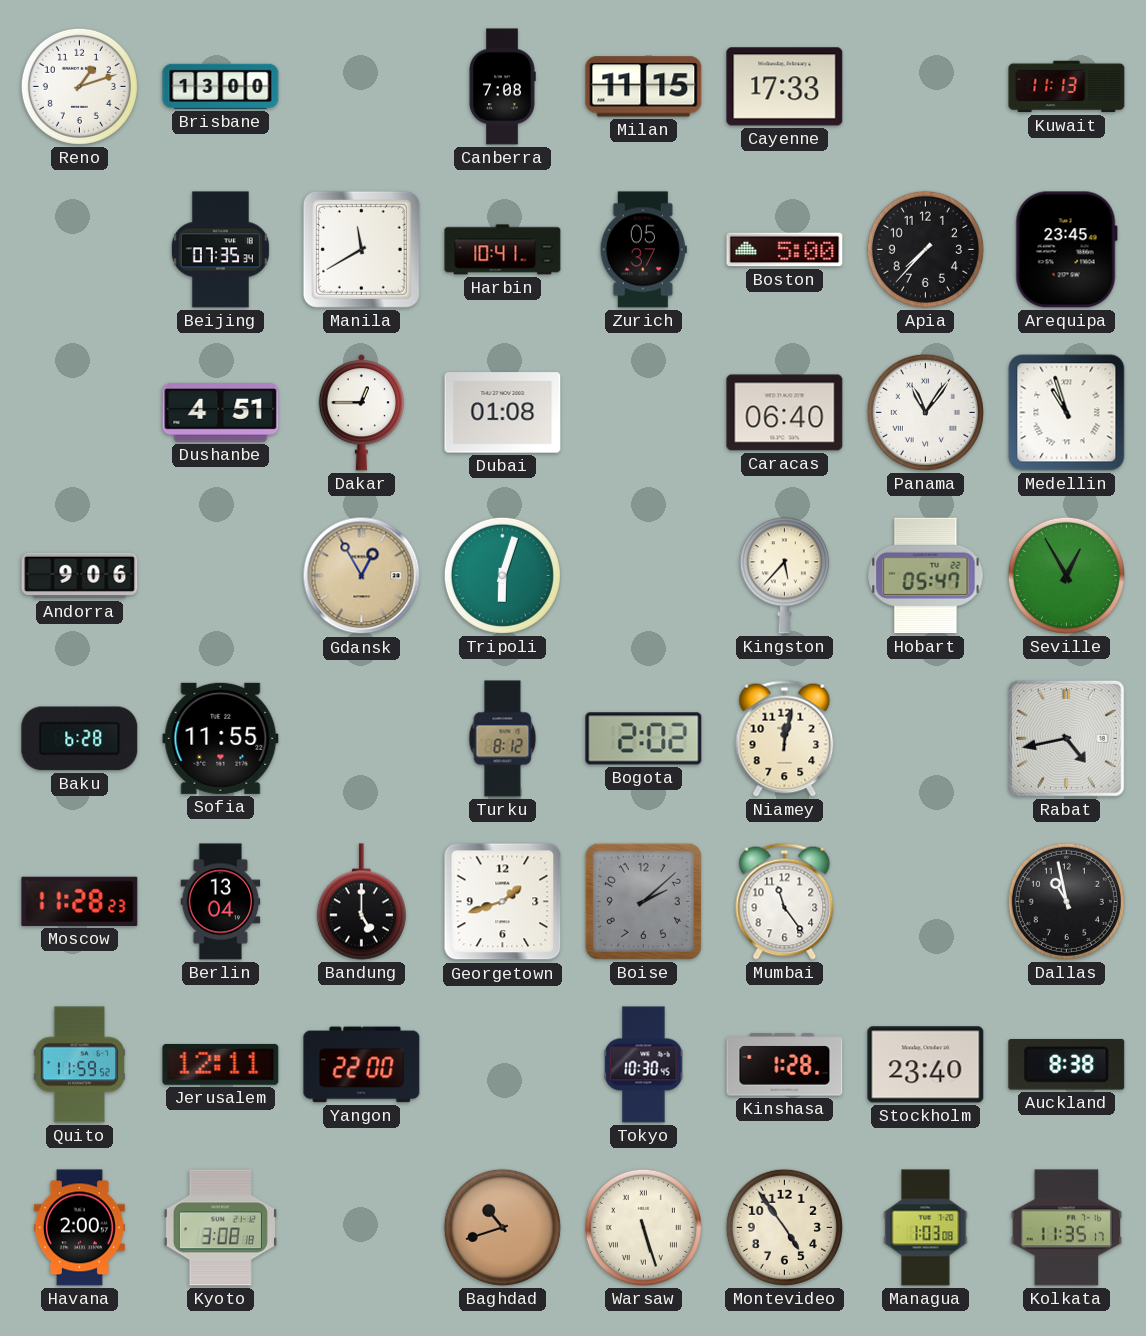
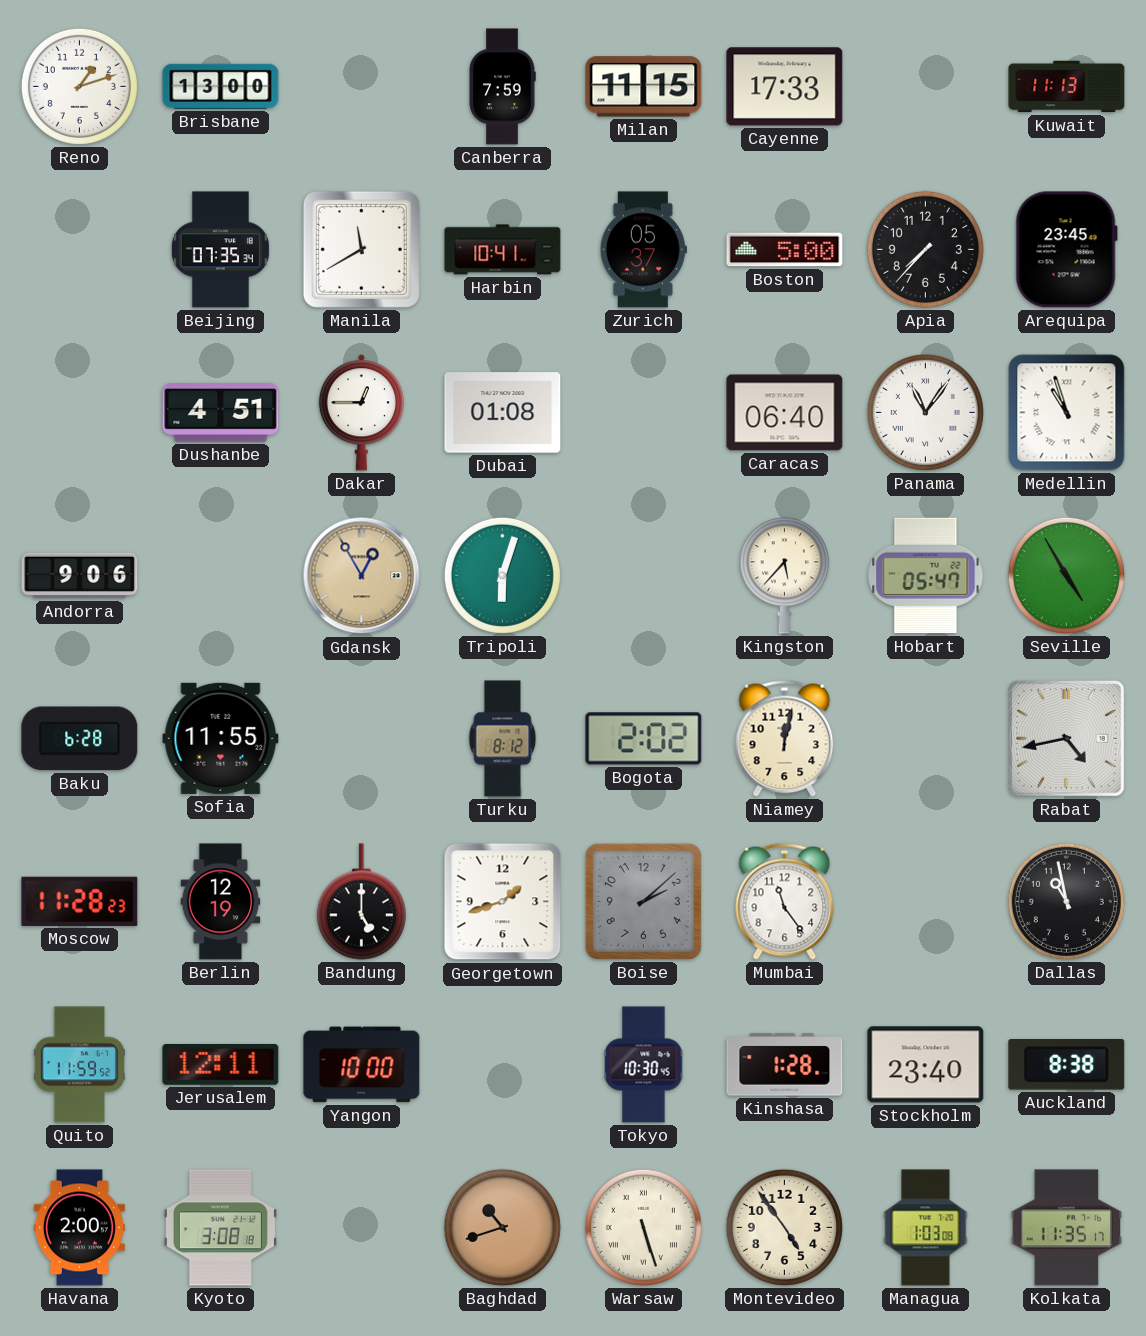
Canberra: 7:08 -> 7:59
Seville: 12:55 -> 4:55
Berlin: 13:04 -> 12:19
Yangon: 22:00 -> 10:00
